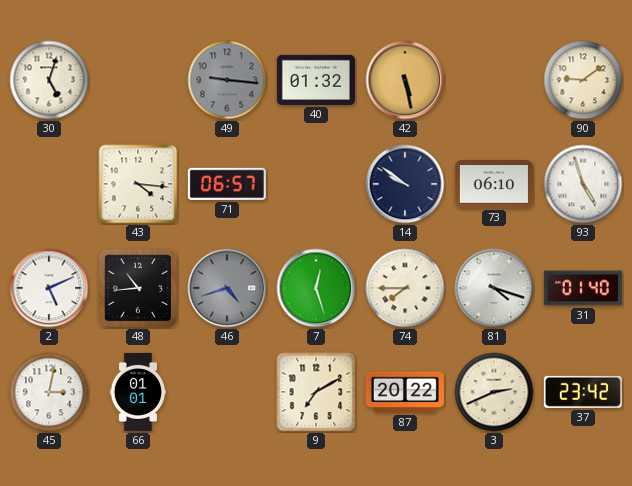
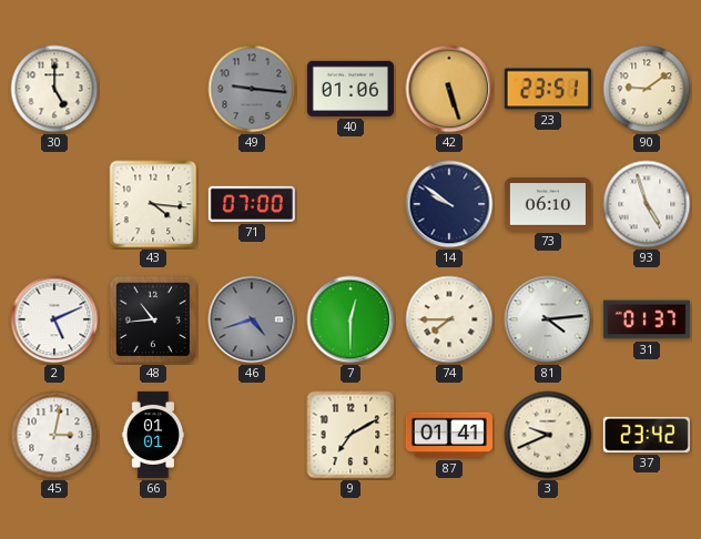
30: 5:03 -> 5:00
40: 01:32 -> 01:06
42: 5:28 -> 5:27
23: none -> 23:51
71: 06:57 -> 07:00
7: 12:27 -> 12:30
81: 4:18 -> 4:14
31: 01:40 -> 01:37
87: 20:22 -> 01:41
3: 2:41 -> 9:41
